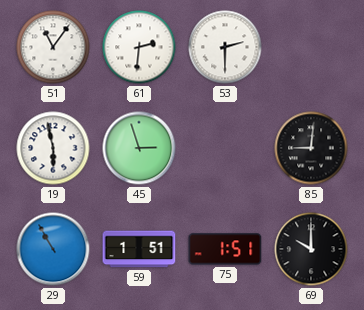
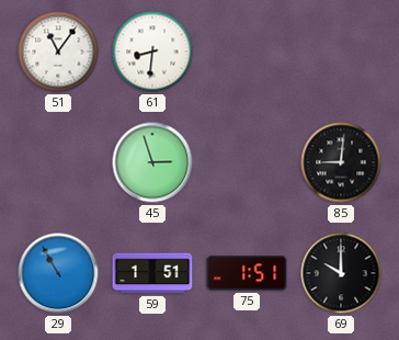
61: 2:31 -> 8:31
53: 2:30 -> none
19: 5:58 -> none
